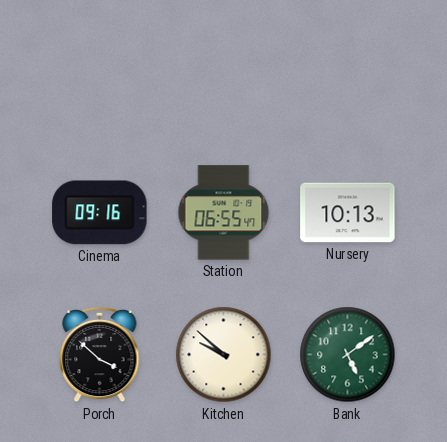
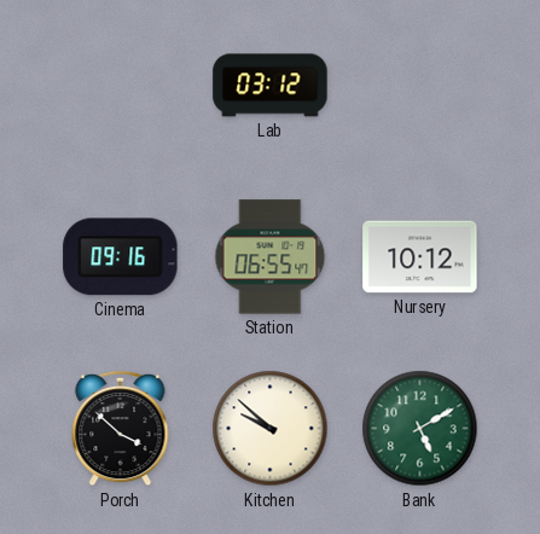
Lab: none -> 03:12
Nursery: 10:13 -> 10:12
Bank: 5:09 -> 5:10
